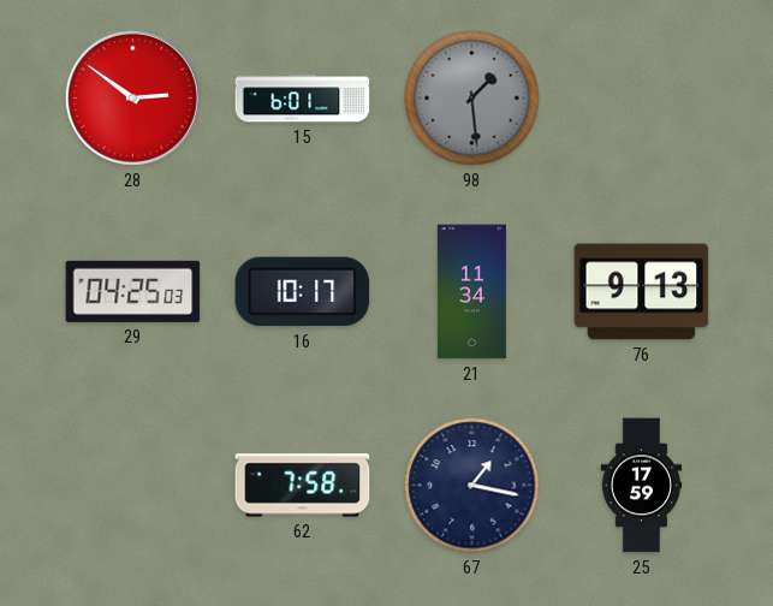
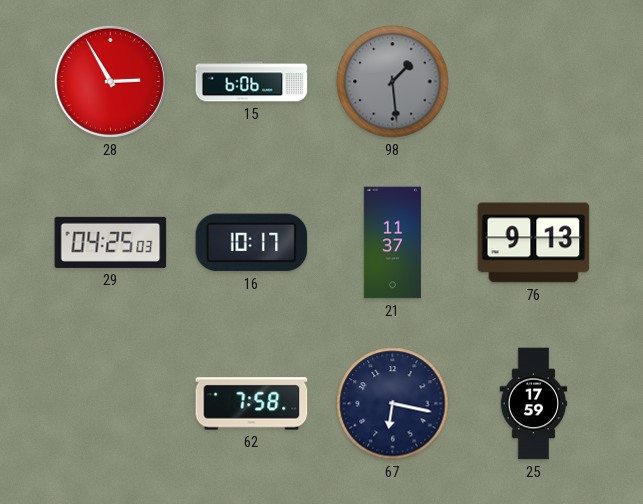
28: 2:51 -> 2:55
15: 6:01 -> 6:06
21: 11:34 -> 11:37
67: 1:17 -> 6:17
